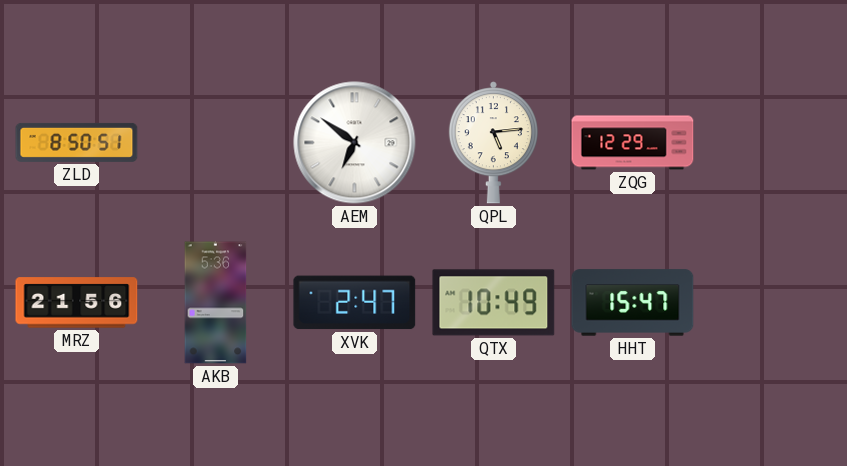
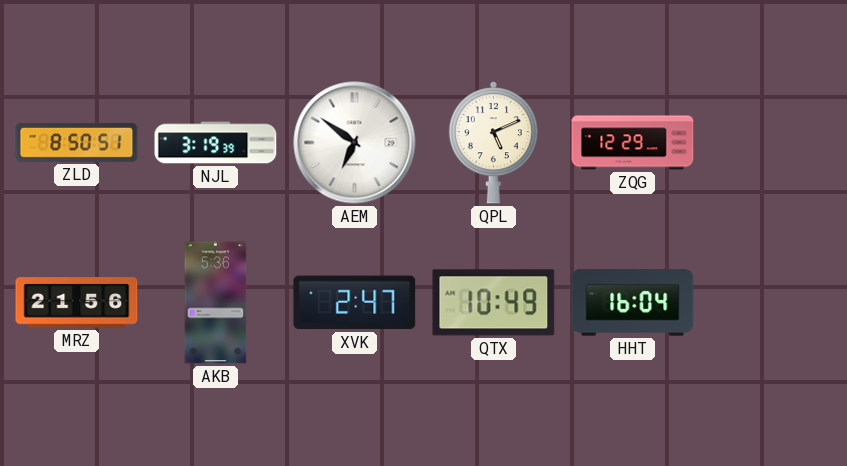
NJL: none -> 3:19
QPL: 5:14 -> 5:11
HHT: 15:47 -> 16:04
